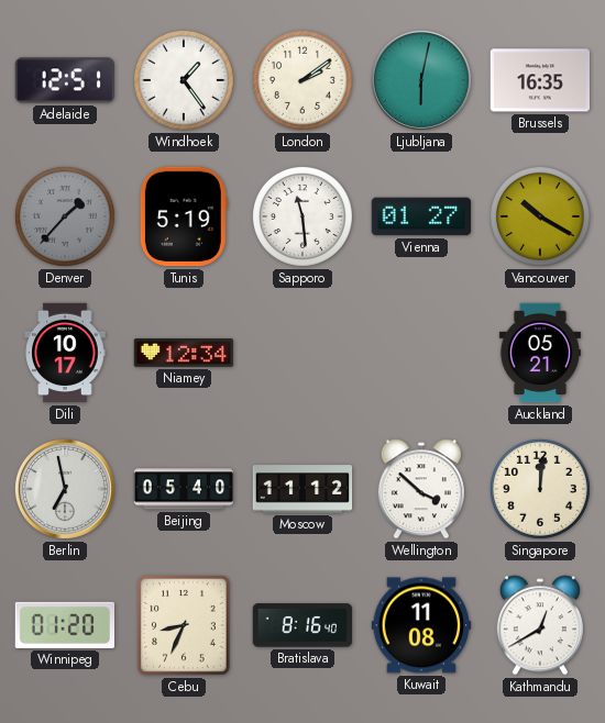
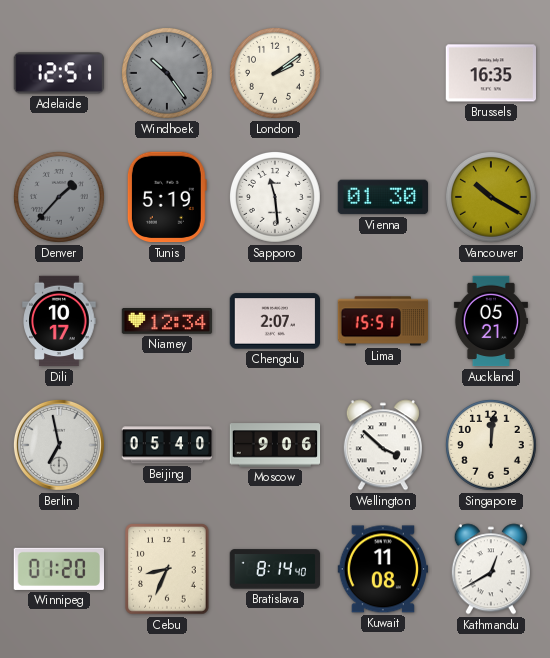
Windhoek: 1:24 -> 10:24
Windhoek dial: white -> grey
Ljubljana: 6:02 -> none
Vienna: 01:27 -> 01:30
Chengdu: none -> 2:07
Lima: none -> 15:51
Moscow: 11:12 -> 9:06
Bratislava: 8:16 -> 8:14
